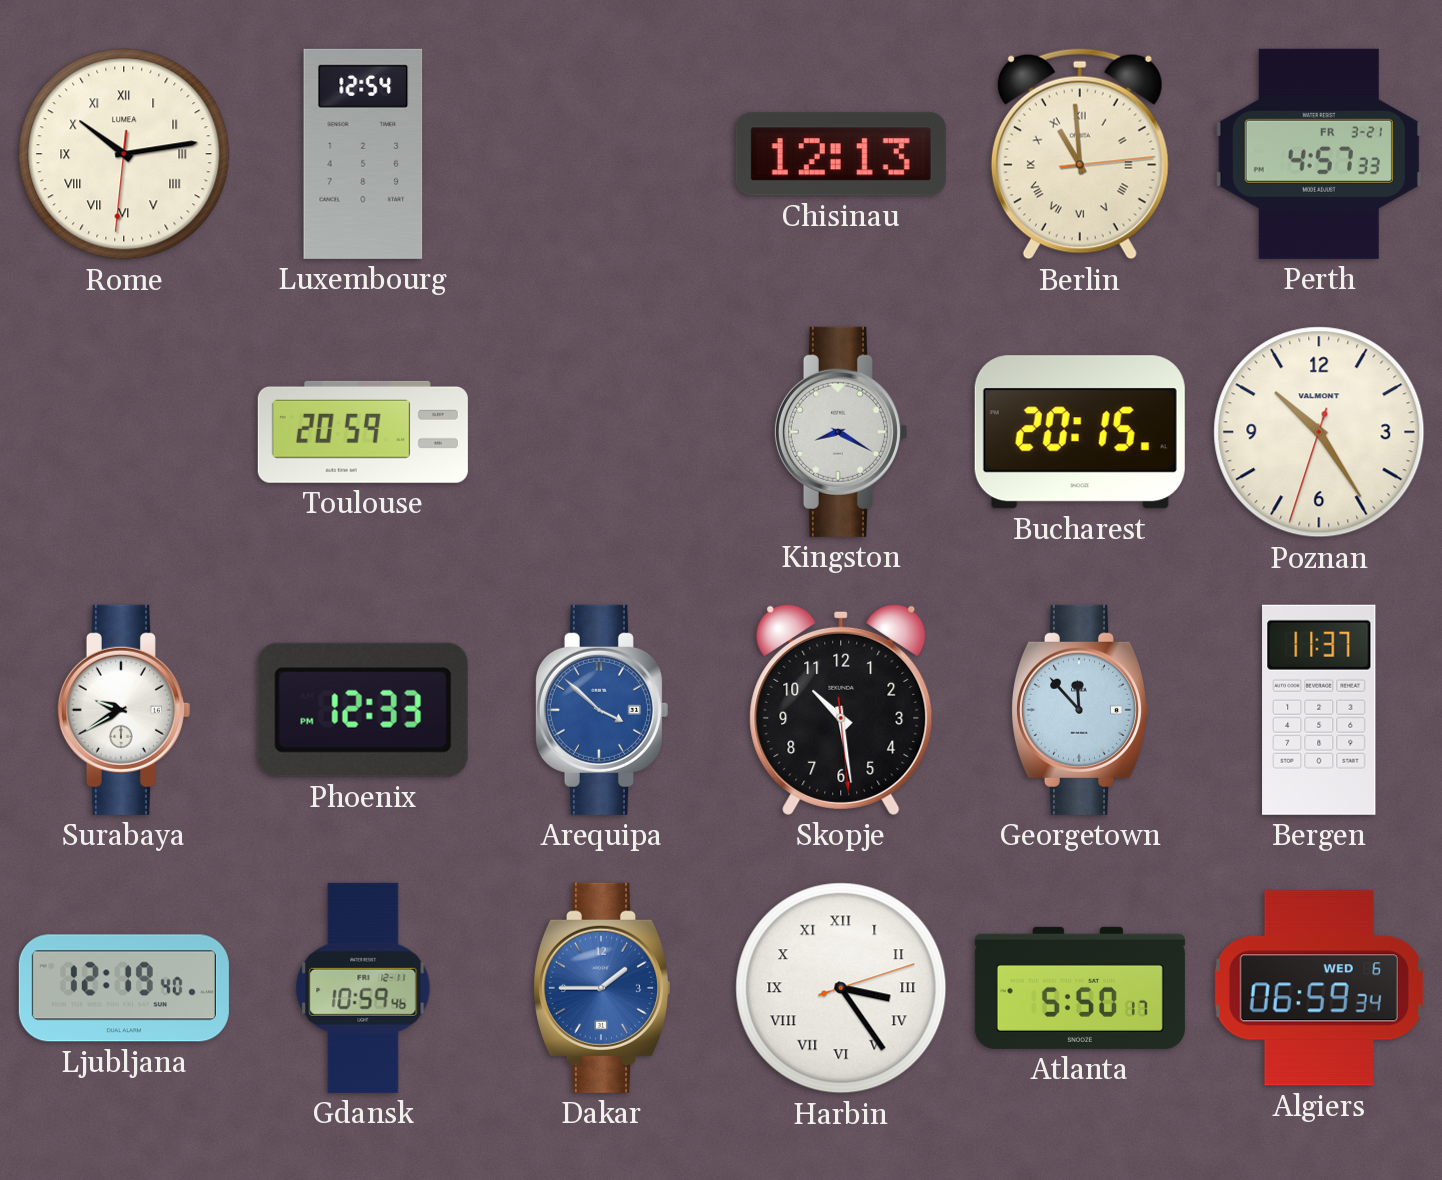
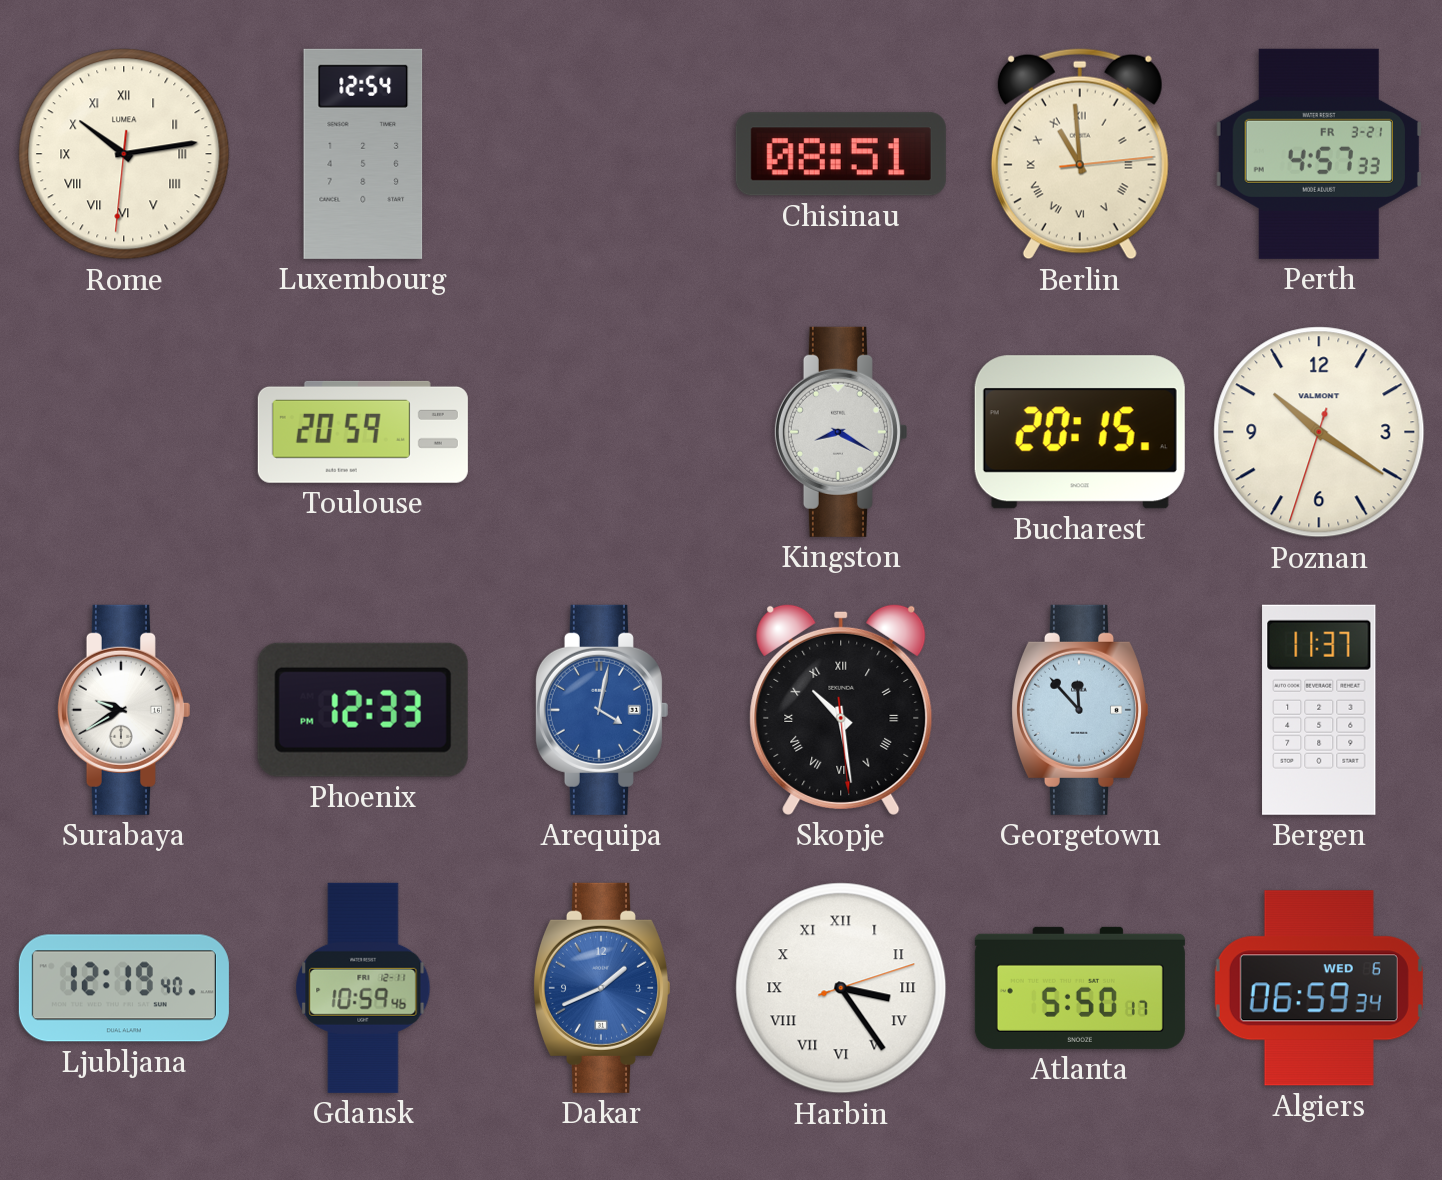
Chisinau: 12:13 -> 08:51
Poznan: 10:24 -> 10:20
Arequipa: 3:52 -> 4:02
Skopje numerals: Arabic -> Roman
Dakar: 1:45 -> 1:41
